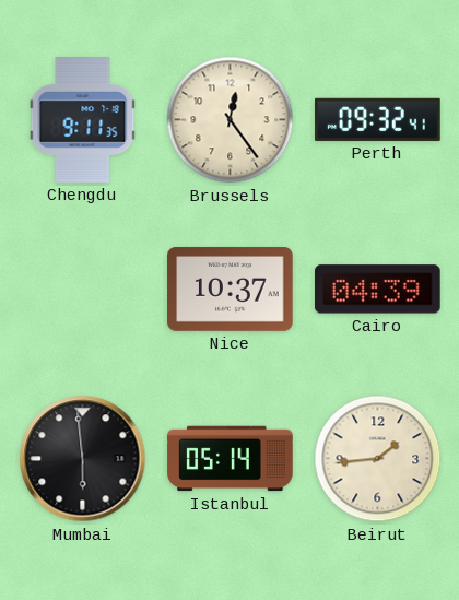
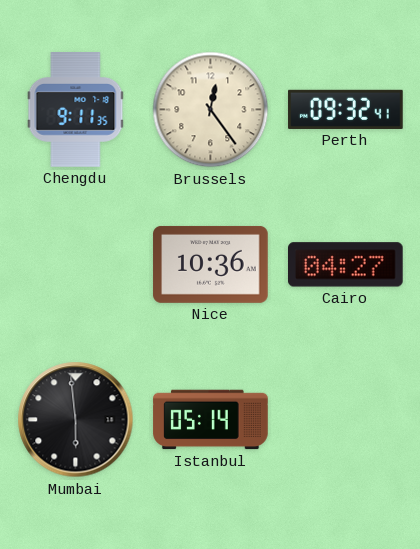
Nice: 10:37 -> 10:36
Cairo: 04:39 -> 04:27
Beirut: 1:44 -> none
